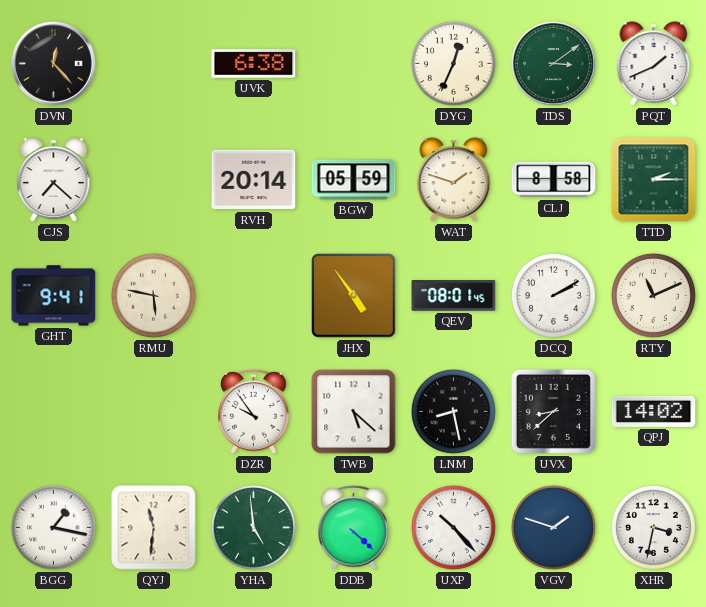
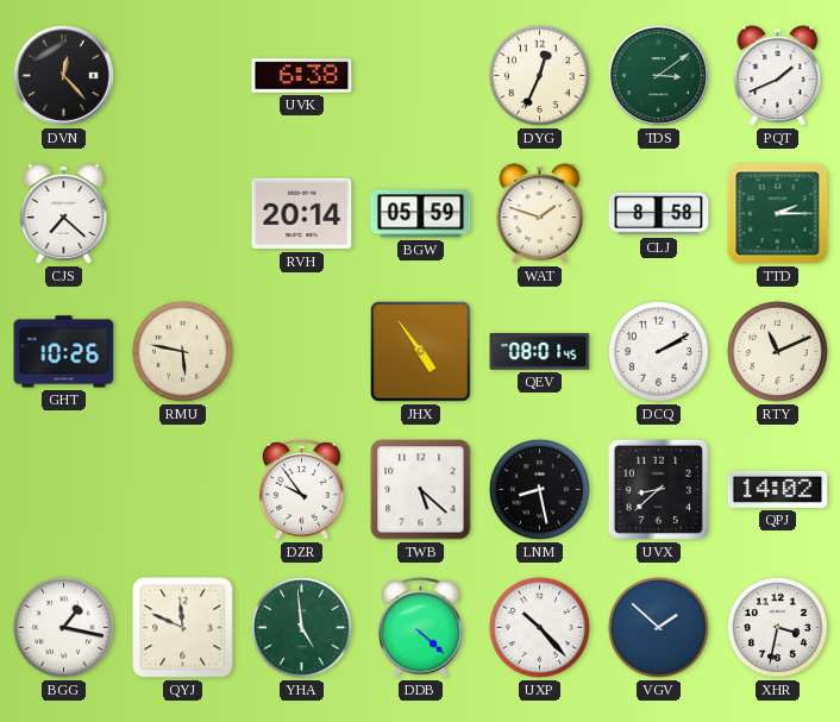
GHT: 9:41 -> 10:26
QYJ: 11:31 -> 11:49
VGV: 1:48 -> 1:52
